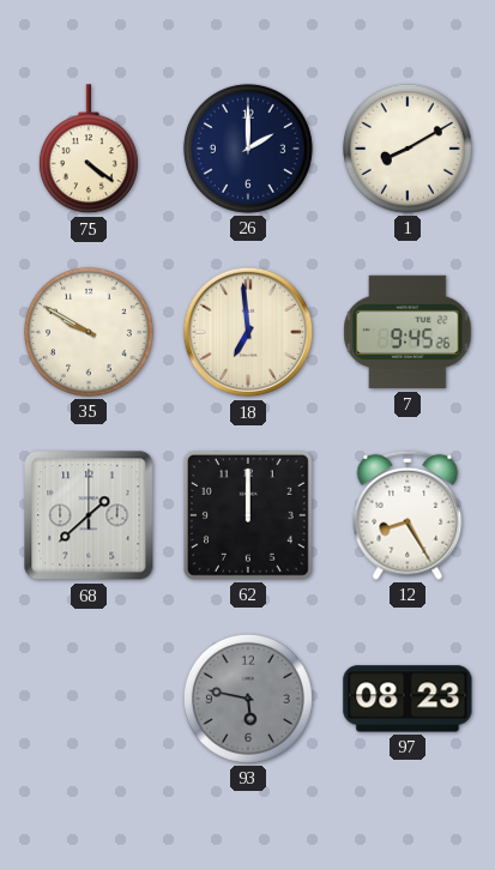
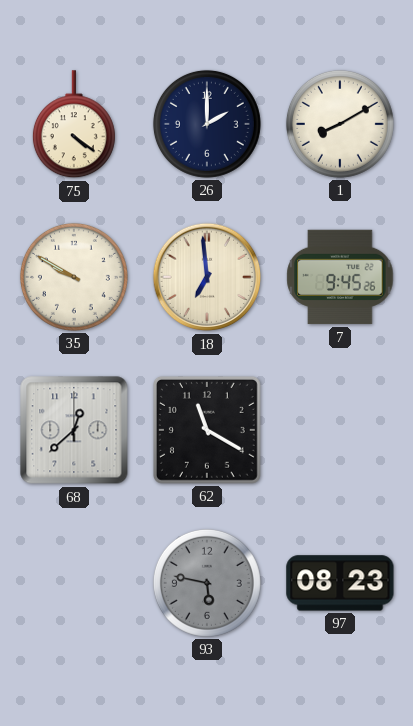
68: 1:38 -> 12:38
62: 12:00 -> 11:20
12: 8:25 -> none
